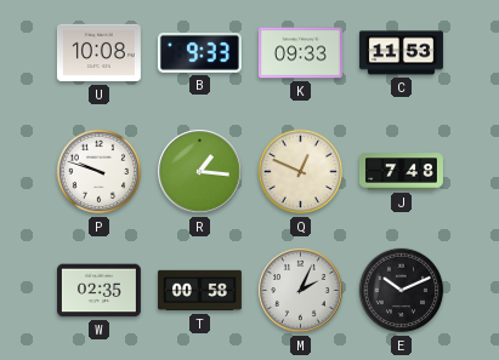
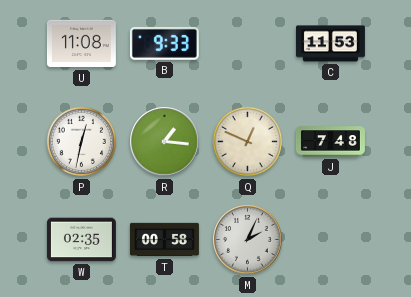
U: 10:08 -> 11:08
K: 09:33 -> none
P: 9:48 -> 12:32
E: 10:11 -> none
